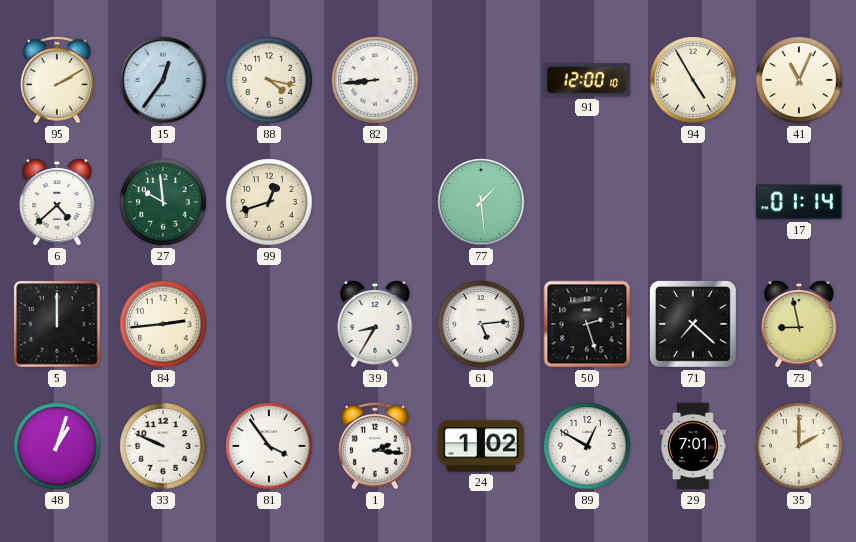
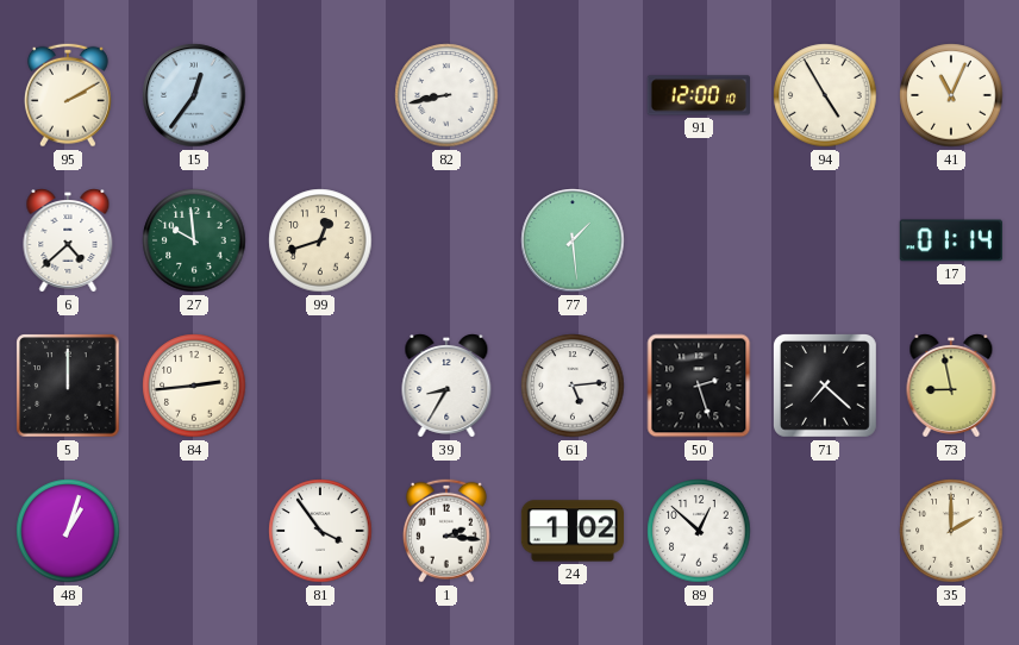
88: 4:17 -> none
82: 8:44 -> 8:43
33: 9:49 -> none
89: 12:50 -> 12:52
29: 7:01 -> none
